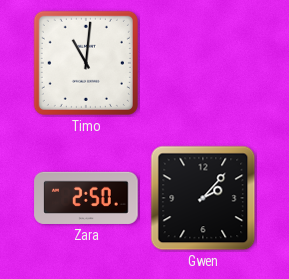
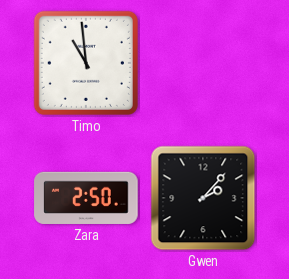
Timo: 11:01 -> 10:59
